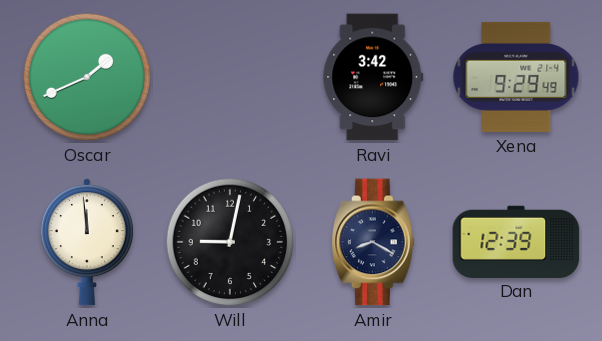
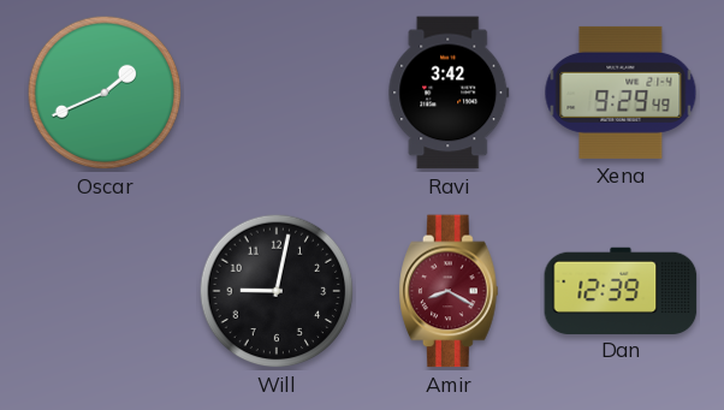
Anna: 11:59 -> none
Amir dial: navy -> burgundy
